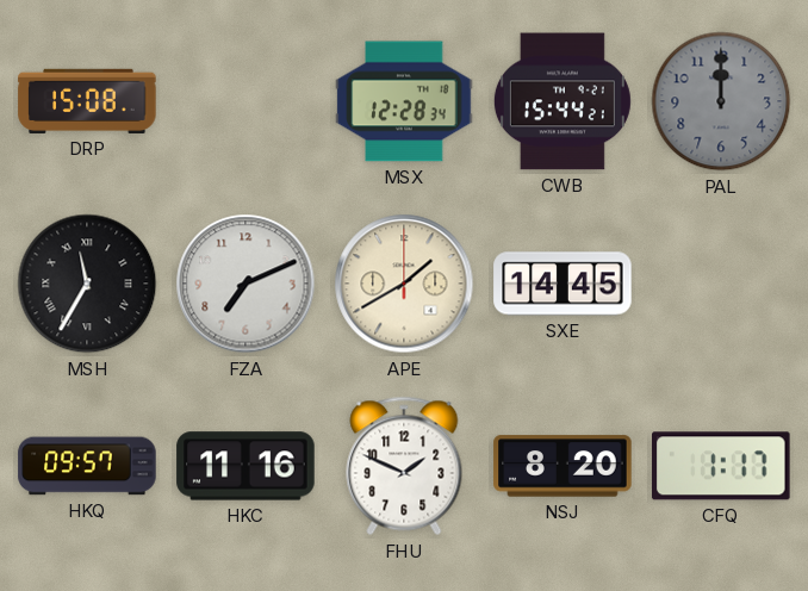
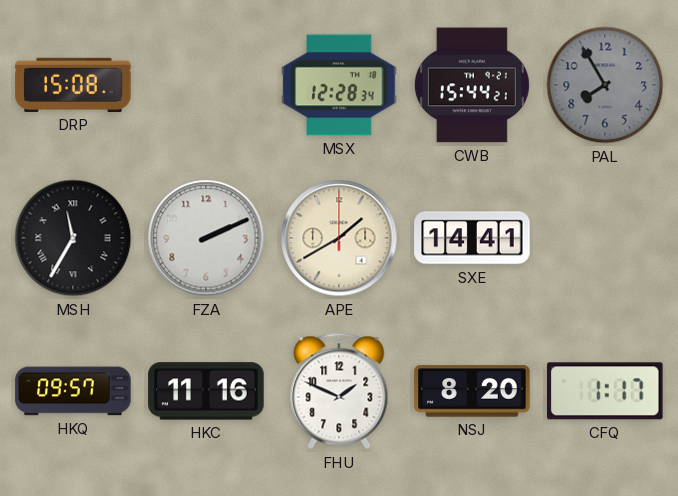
PAL: 12:00 -> 7:55
FZA: 7:11 -> 2:11
SXE: 14:45 -> 14:41
